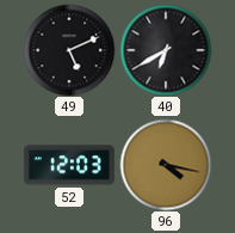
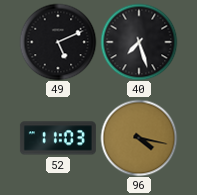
40: 6:40 -> 7:27
52: 12:03 -> 11:03
